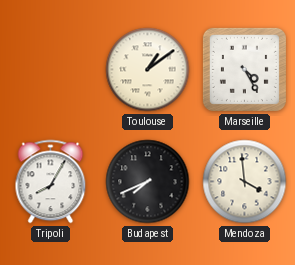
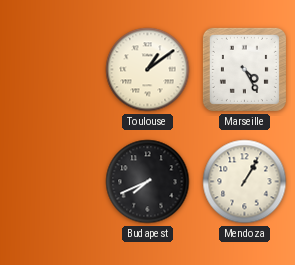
Tripoli: 8:05 -> none
Mendoza: 3:59 -> 1:05
